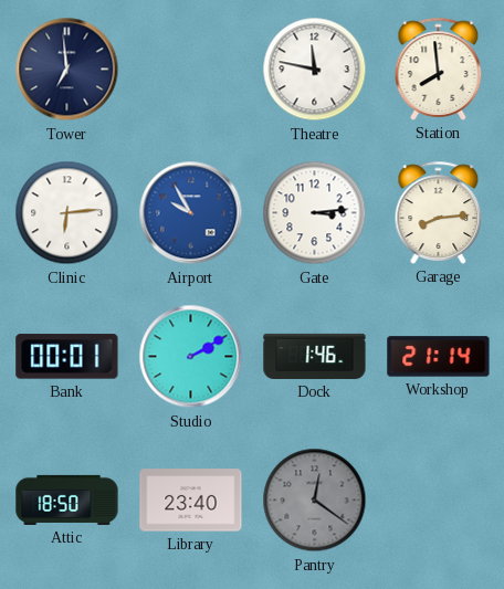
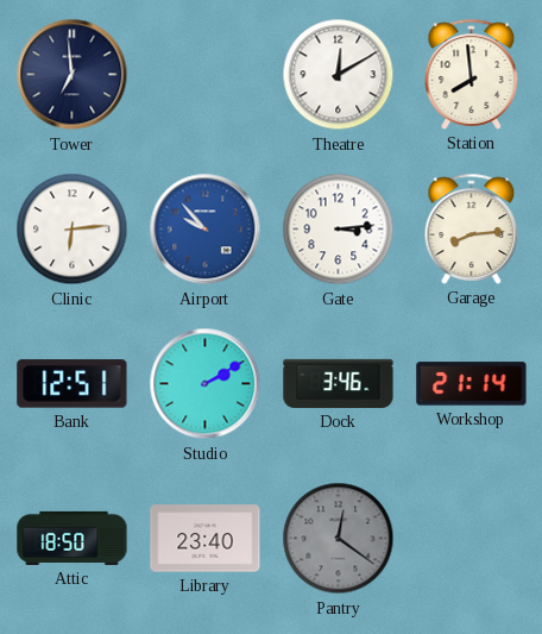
Theatre: 11:47 -> 12:10
Airport: 9:55 -> 9:53
Bank: 00:01 -> 12:51
Dock: 1:46 -> 3:46
